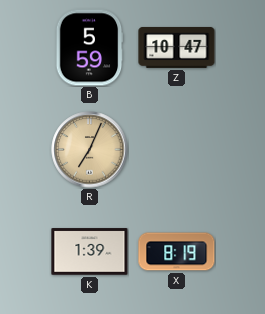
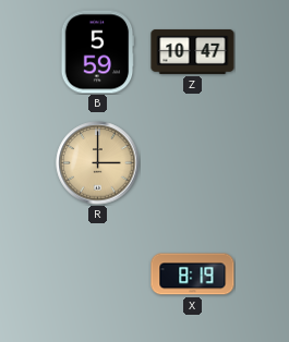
R: 7:04 -> 3:00
K: 1:39 -> none
